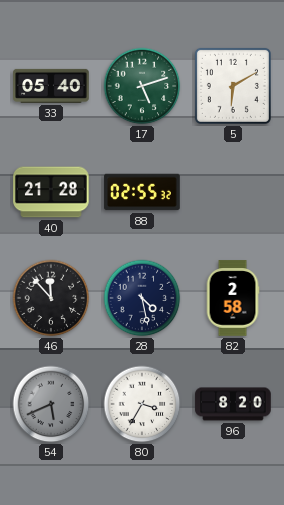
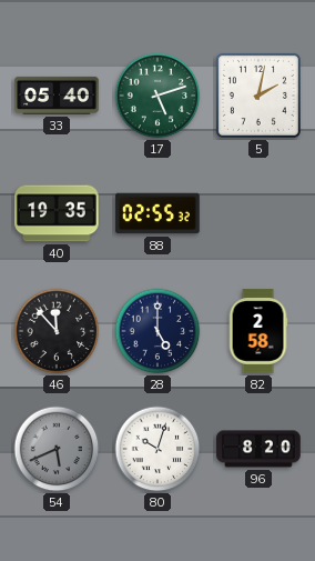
5: 6:10 -> 2:02
40: 21:28 -> 19:35
28: 4:28 -> 5:00
80: 3:35 -> 10:03
